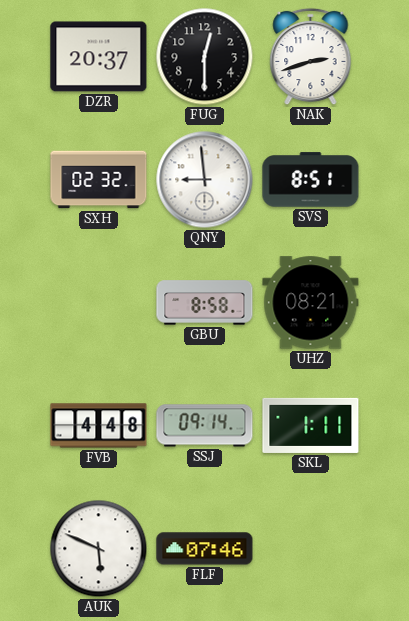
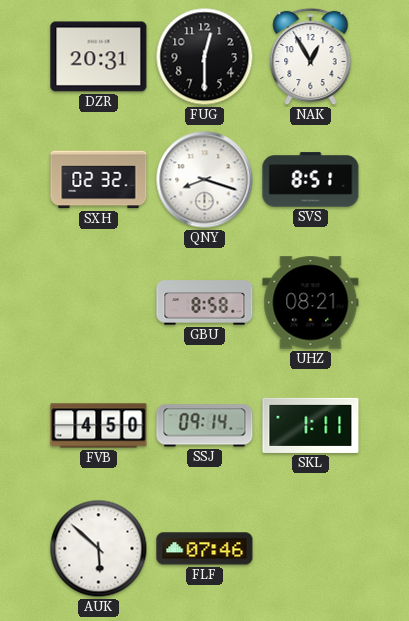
DZR: 20:37 -> 20:31
NAK: 2:42 -> 12:55
QNY: 8:59 -> 8:18
FVB: 4:48 -> 4:50
AUK: 5:49 -> 5:52
